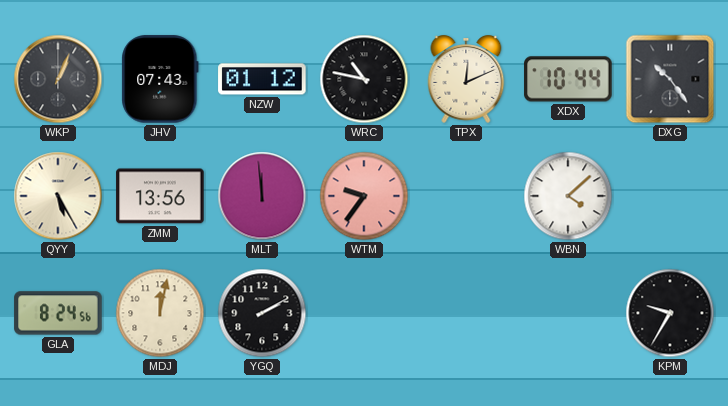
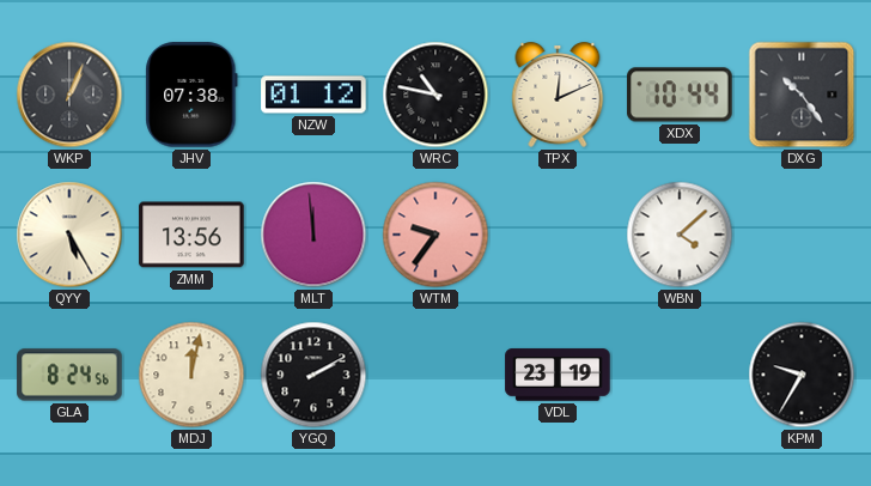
JHV: 07:43 -> 07:38
VDL: none -> 23:19
